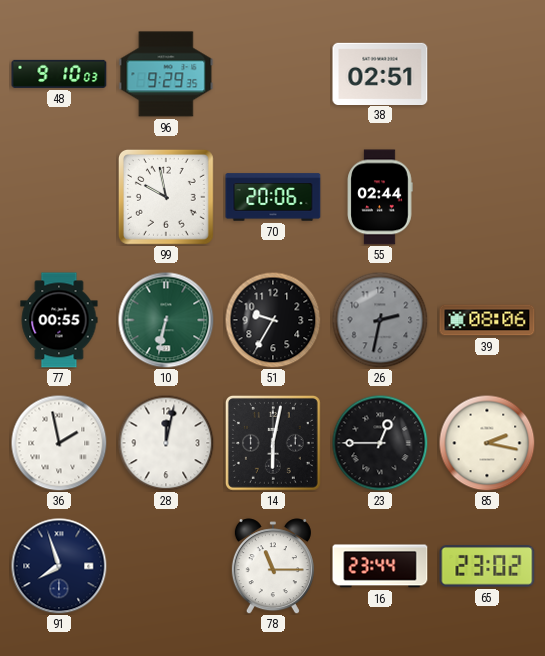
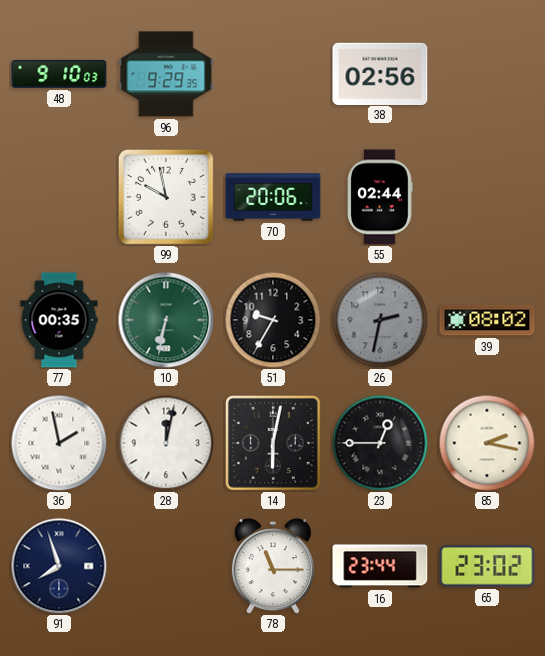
38: 02:51 -> 02:56
77: 00:55 -> 00:35
39: 08:06 -> 08:02
